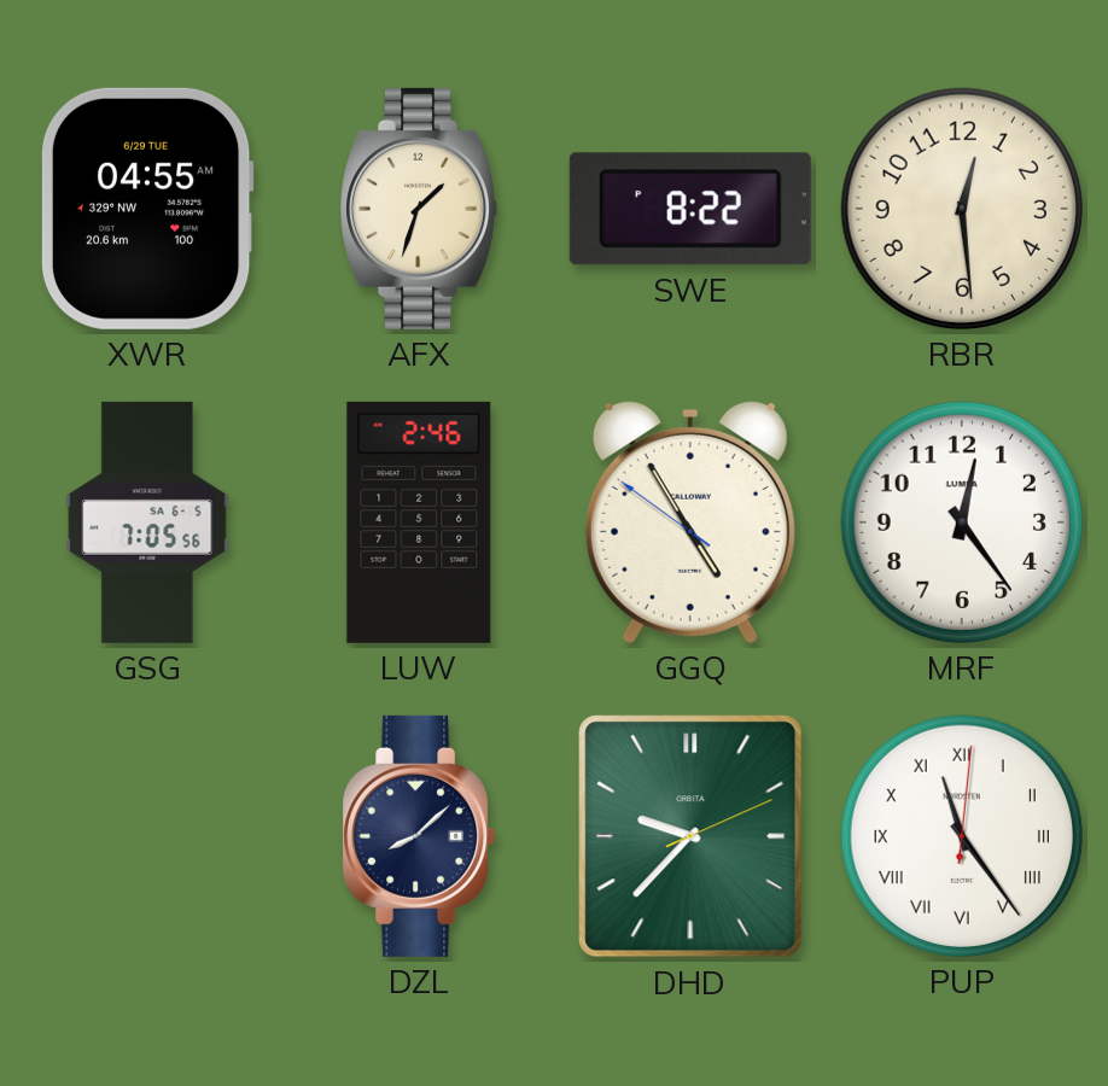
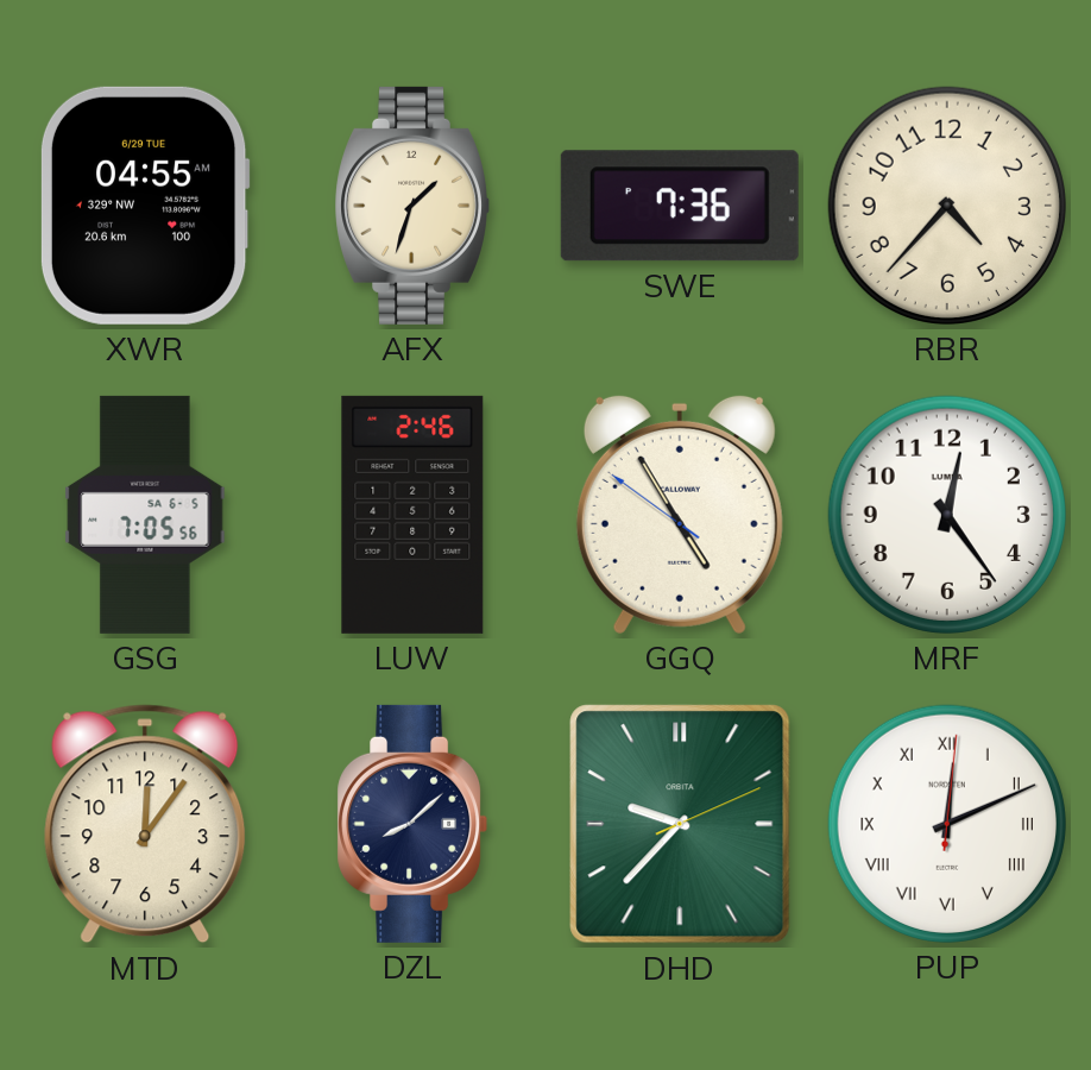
SWE: 8:22 -> 7:36
RBR: 12:29 -> 4:37
MTD: none -> 12:06
PUP: 11:24 -> 12:11
